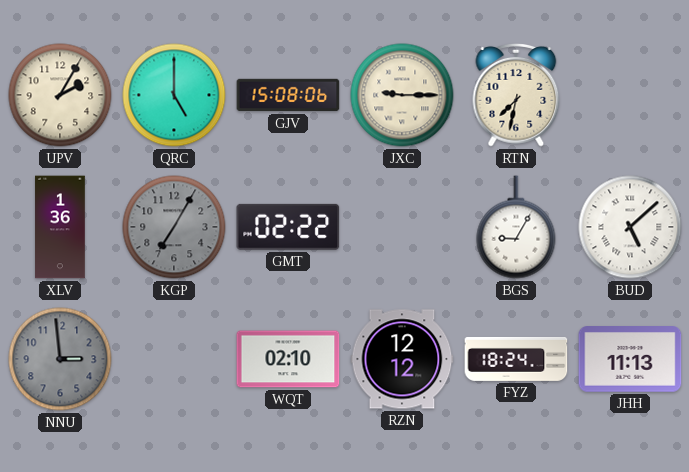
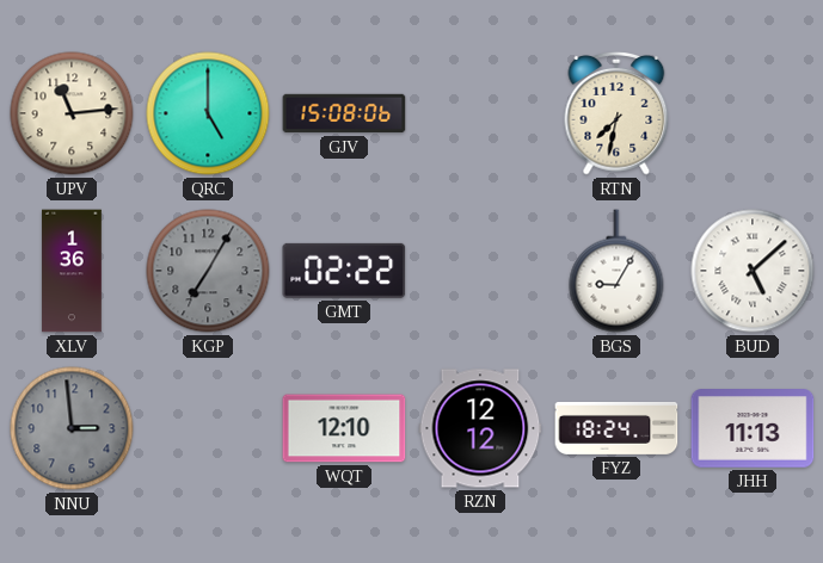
UPV: 2:05 -> 11:14
JXC: 9:15 -> none
WQT: 02:10 -> 12:10
